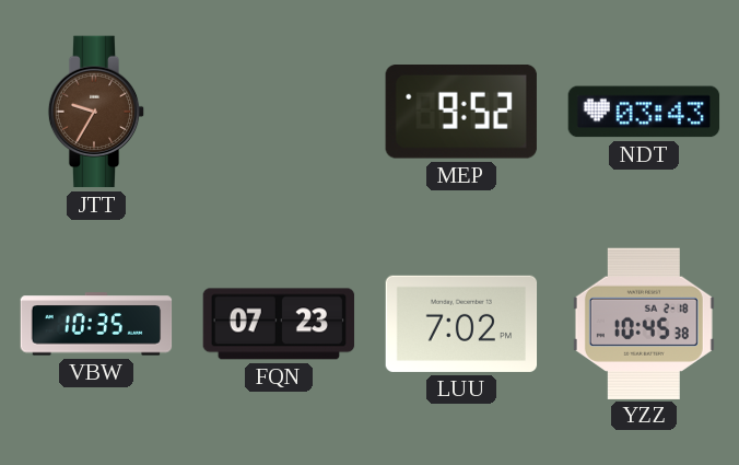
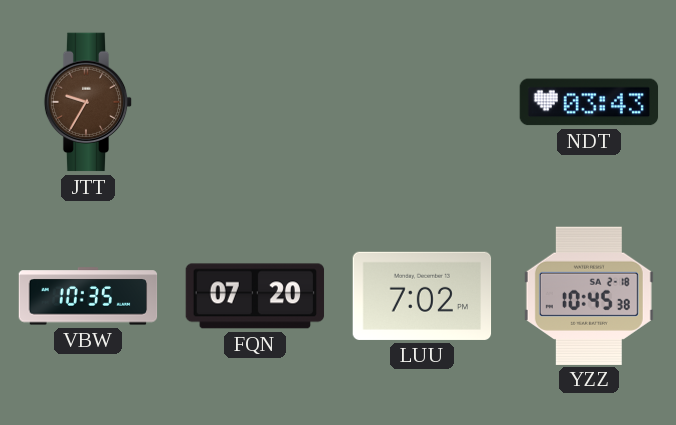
MEP: 9:52 -> none
FQN: 07:23 -> 07:20
